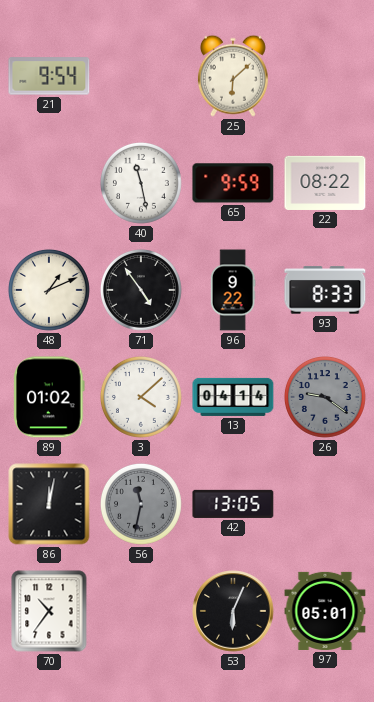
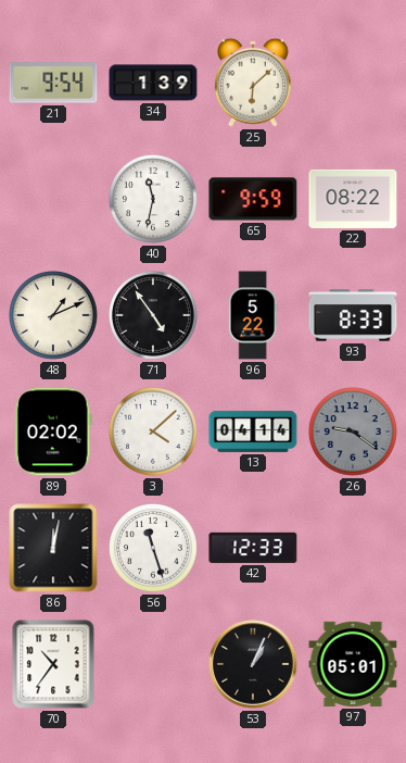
34: none -> 1:39
40: 11:28 -> 11:32
96: 9:22 -> 5:22
89: 01:02 -> 02:02
56: 11:32 -> 11:27
56 dial: grey -> white
42: 13:05 -> 12:33
53: 6:04 -> 1:04
